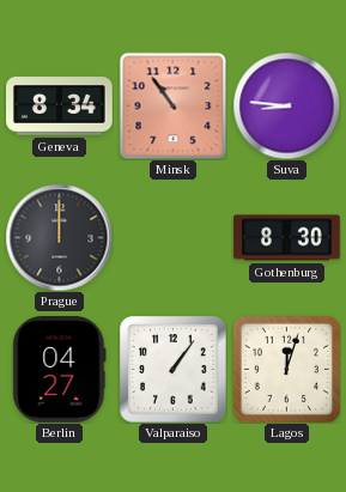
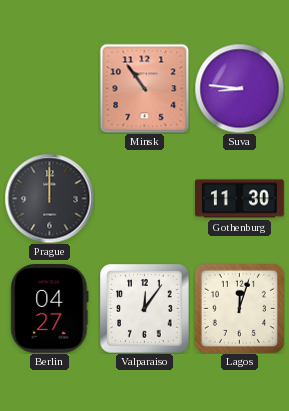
Geneva: 8:34 -> none
Gothenburg: 8:30 -> 11:30
Valparaiso: 1:06 -> 12:06
